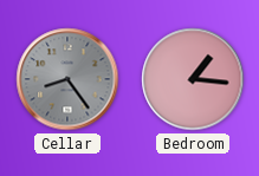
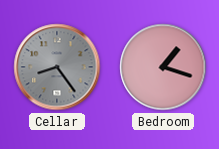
Bedroom: 1:16 -> 1:18
